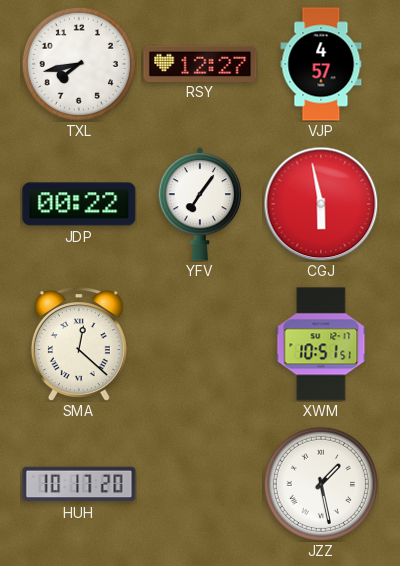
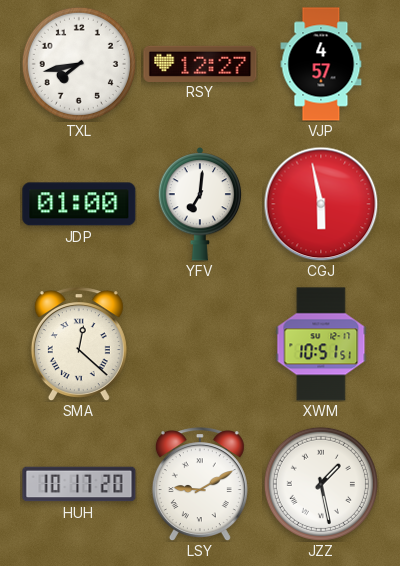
JDP: 00:22 -> 01:00
YFV: 7:06 -> 7:01
LSY: none -> 9:10
